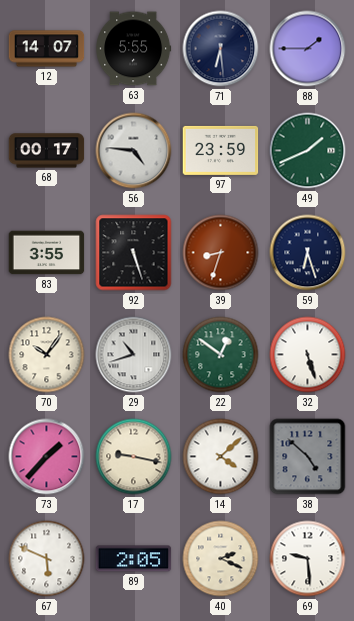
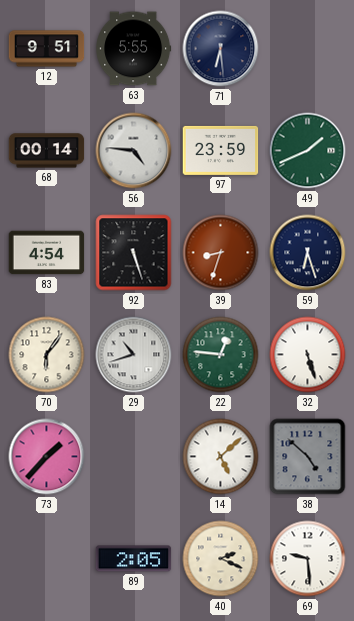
12: 14:07 -> 9:51
88: 1:45 -> none
68: 00:17 -> 00:14
83: 3:55 -> 4:54
70: 10:06 -> 6:06
22: 12:51 -> 12:46
17: 9:17 -> none
14: 4:08 -> 5:08
67: 5:49 -> none
